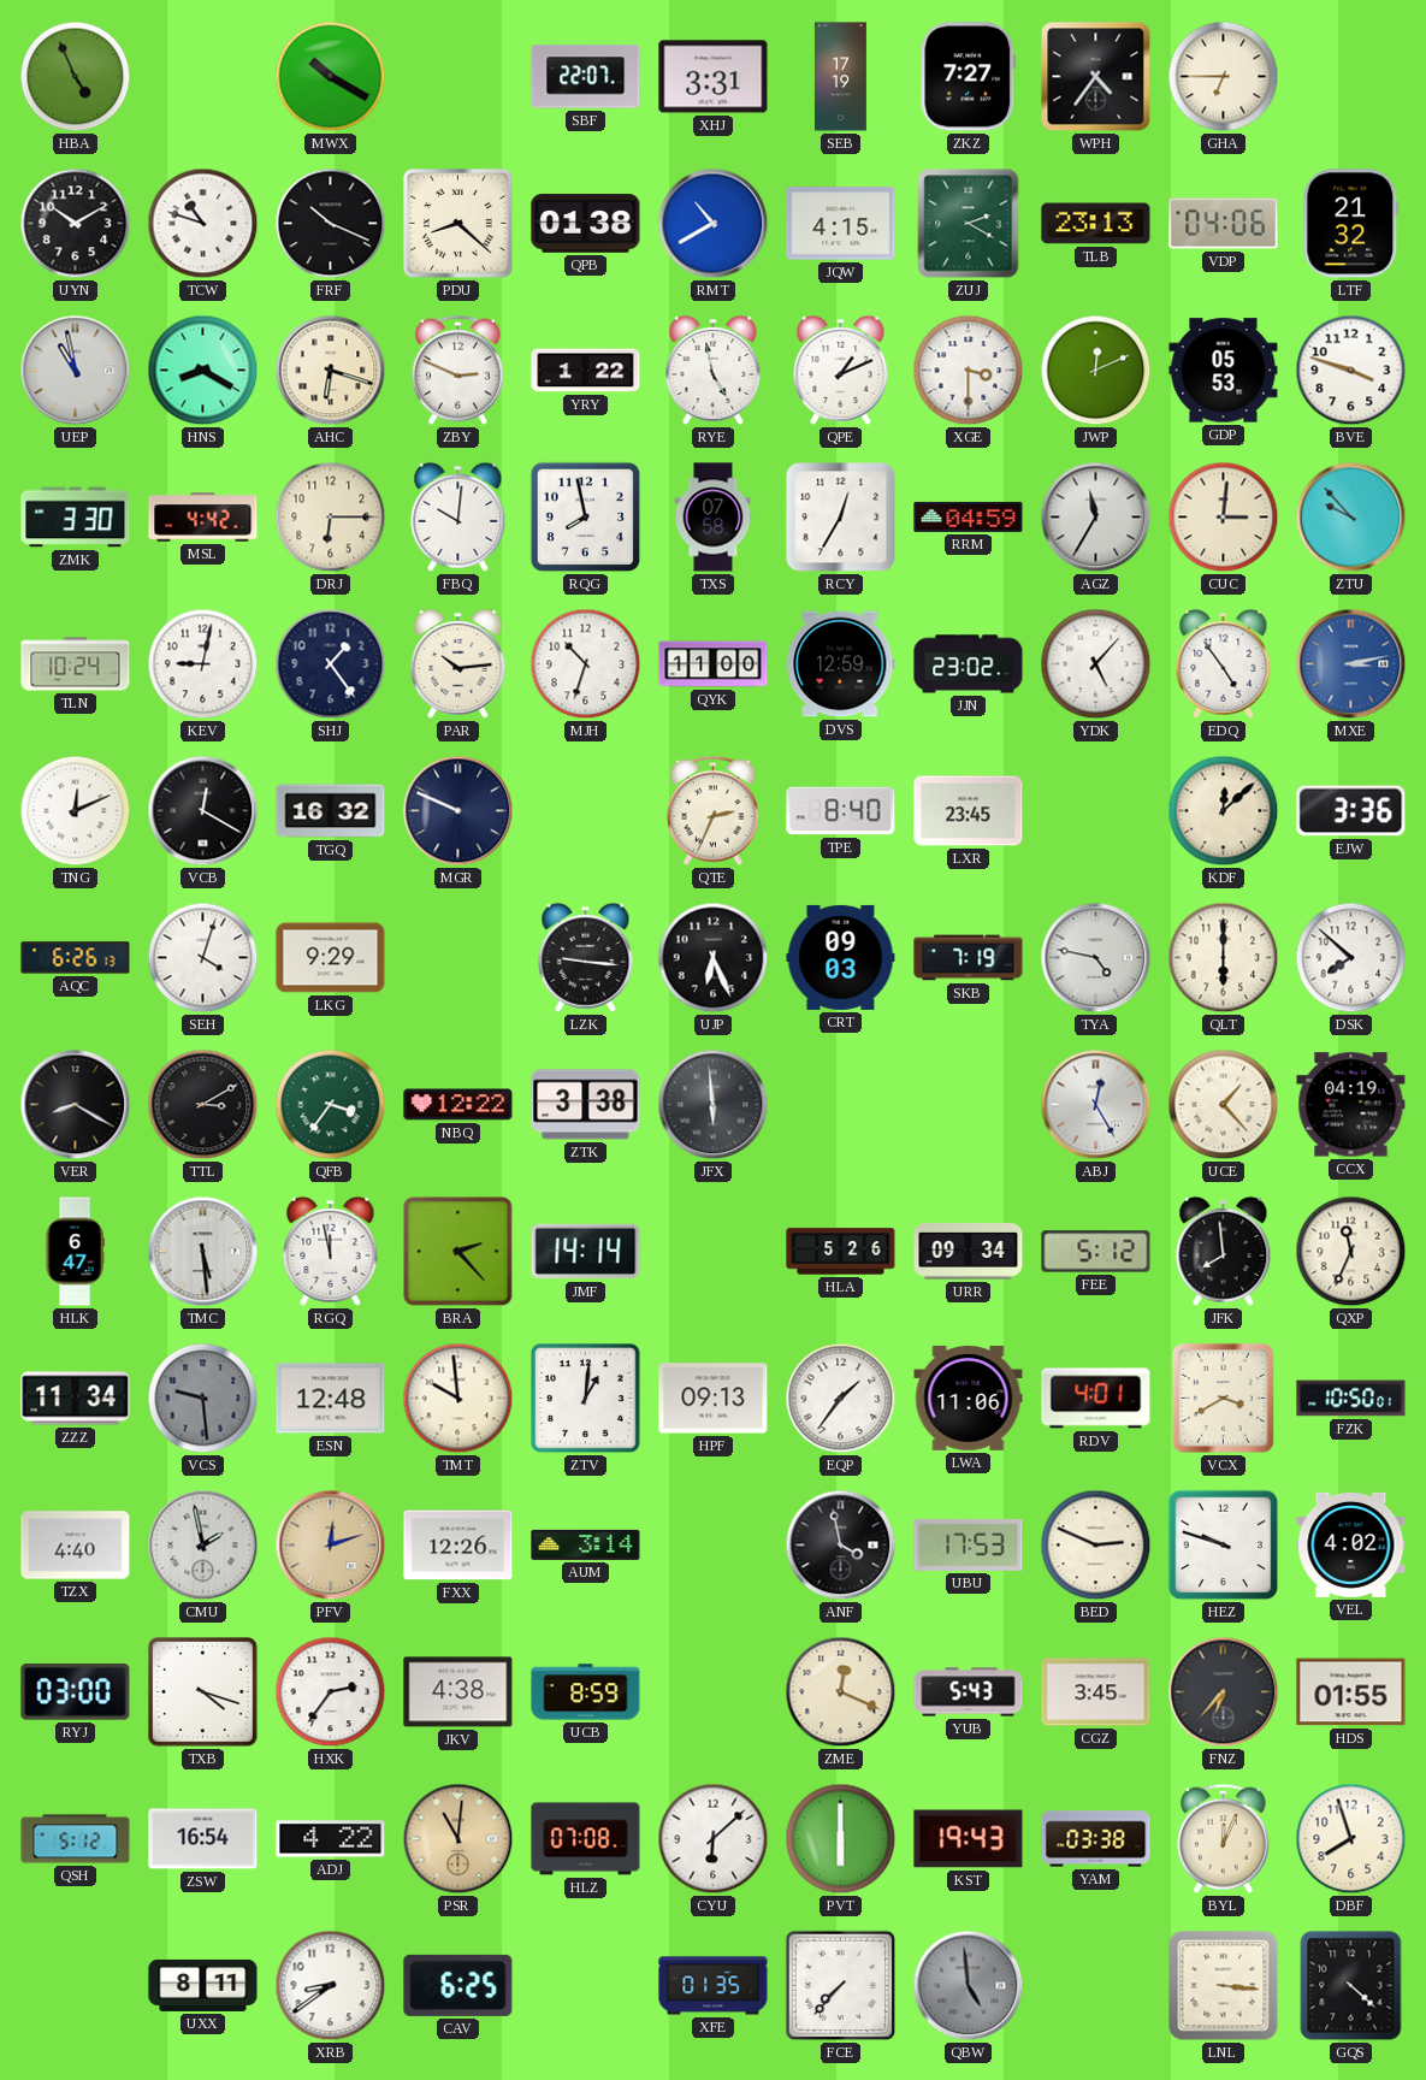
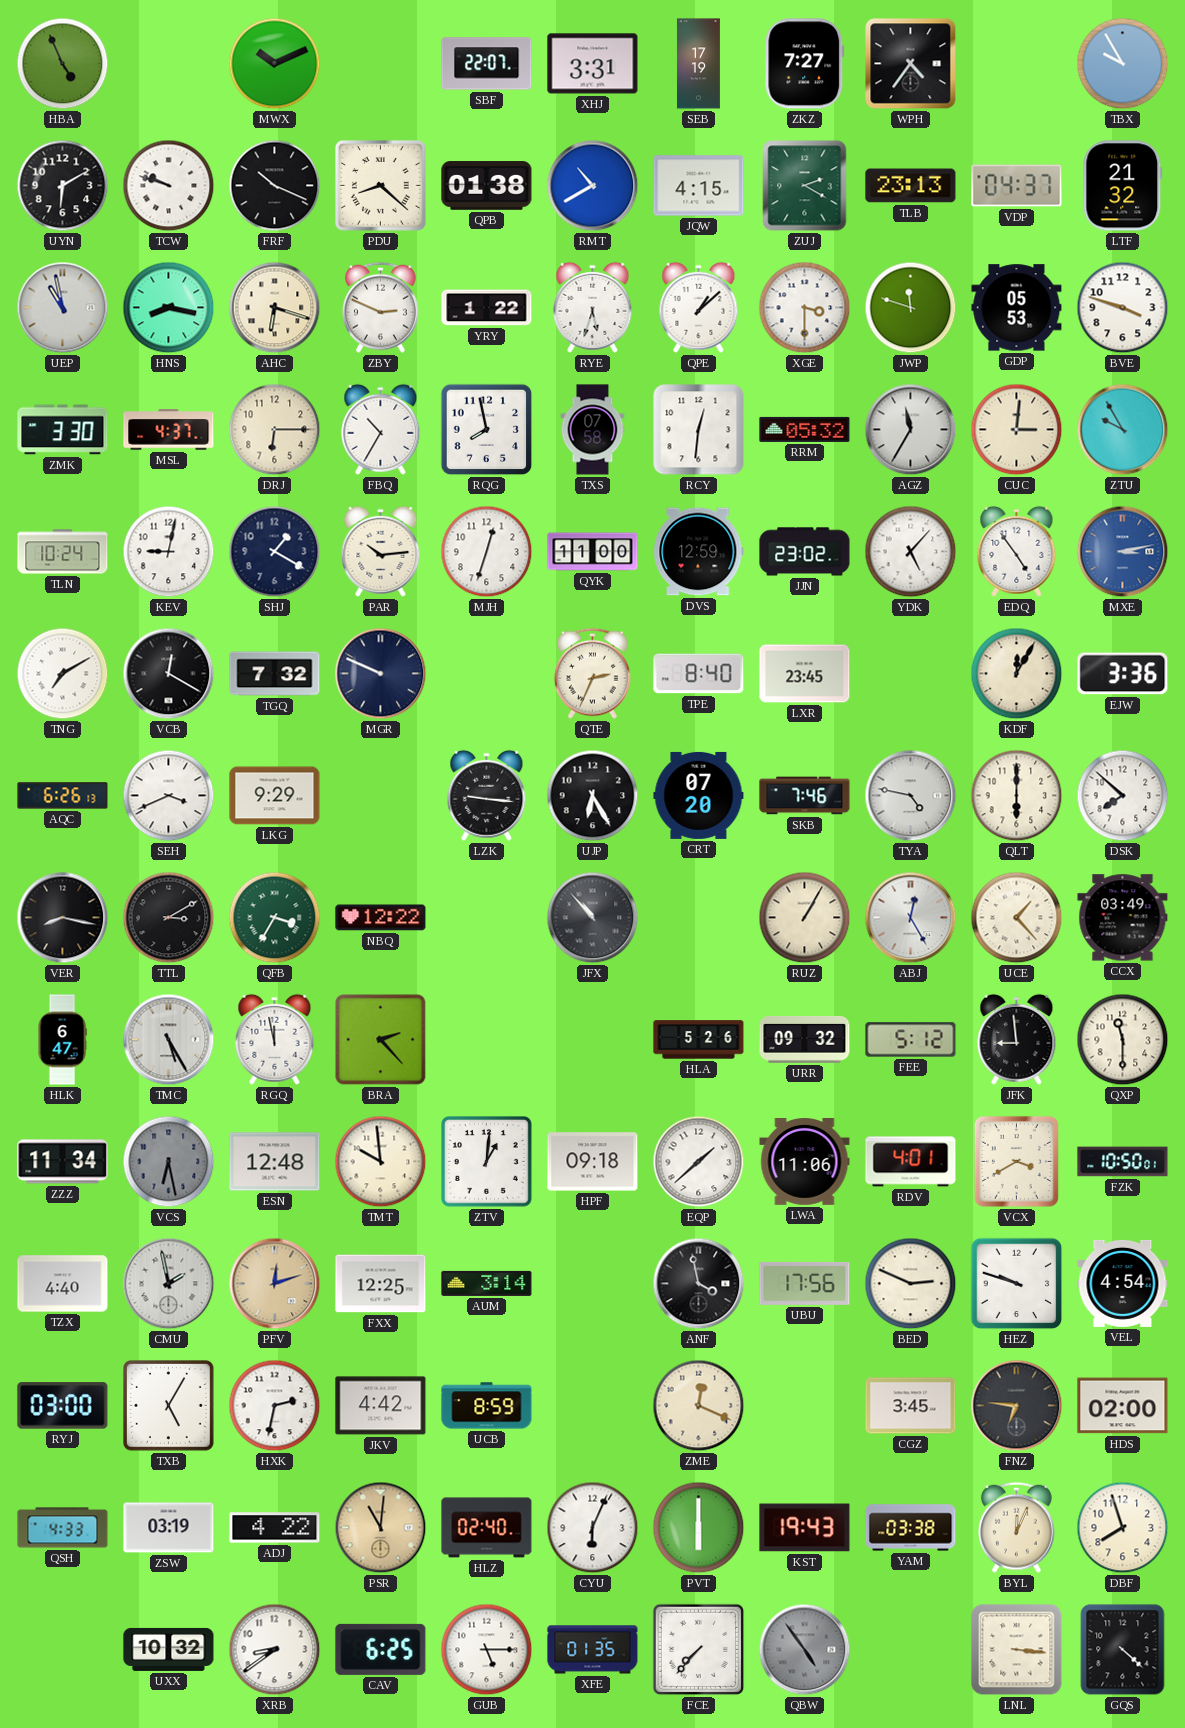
MWX: 10:20 -> 10:11
GHA: 6:45 -> none
TBX: none -> 9:55
UYN: 10:10 -> 6:10
TCW: 10:48 -> 9:48
VDP: 04:06 -> 04:37
HNS: 8:20 -> 8:17
RYE: 4:58 -> 5:33
QPE: 1:11 -> 1:08
JWP: 12:11 -> 11:48
MSL: 4:42 -> 4:37
FBQ: 10:01 -> 10:35
RCY: 12:35 -> 12:31
RRM: 04:59 -> 05:32
ZTU: 9:53 -> 9:55
SHJ: 1:24 -> 1:20
MJH: 10:33 -> 12:33
TNG: 12:11 -> 7:10
TGQ: 16:32 -> 7:32
KDF: 12:08 -> 12:05
SEH: 4:03 -> 3:41
UJP: 6:26 -> 6:25
CRT: 09:03 -> 07:20
SKB: 7:19 -> 7:46
VER: 8:20 -> 8:17
QFB: 3:36 -> 3:35
ZTK: 3:38 -> none
JFX: 5:59 -> 10:53
RUZ: none -> 1:05
CCX: 04:19 -> 03:49
TMC: 5:29 -> 5:25
JMF: 14:14 -> none
URR: 09:34 -> 09:32
JFK: 7:59 -> 8:59
QXP: 11:34 -> 11:30
VCS: 9:29 -> 6:28
HPF: 09:13 -> 09:18
EQP: 1:36 -> 1:38
FXX: 12:26 -> 12:25
UBU: 17:53 -> 17:56
VEL: 4:02 -> 4:54
TXB: 4:18 -> 5:05
HXK: 2:36 -> 2:32
JKV: 4:38 -> 4:42
YUB: 5:43 -> none
FNZ: 6:37 -> 6:46
HDS: 01:55 -> 02:00
QSH: 5:12 -> 4:33
ZSW: 16:54 -> 03:19
HLZ: 07:08 -> 02:40
CYU: 6:08 -> 6:04
UXX: 8:11 -> 10:32
GUB: none -> 5:15
QBW: 4:59 -> 4:54
